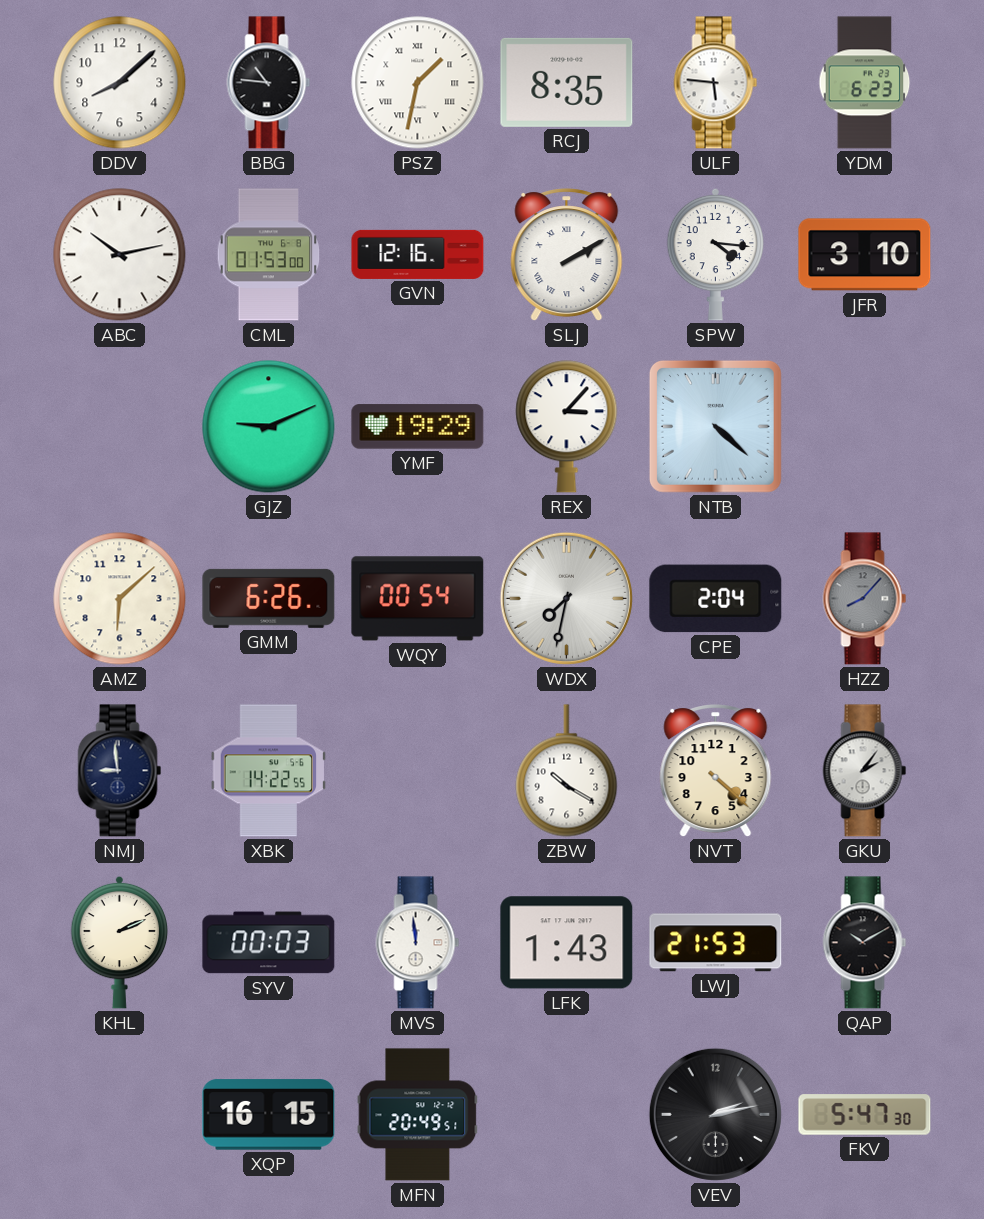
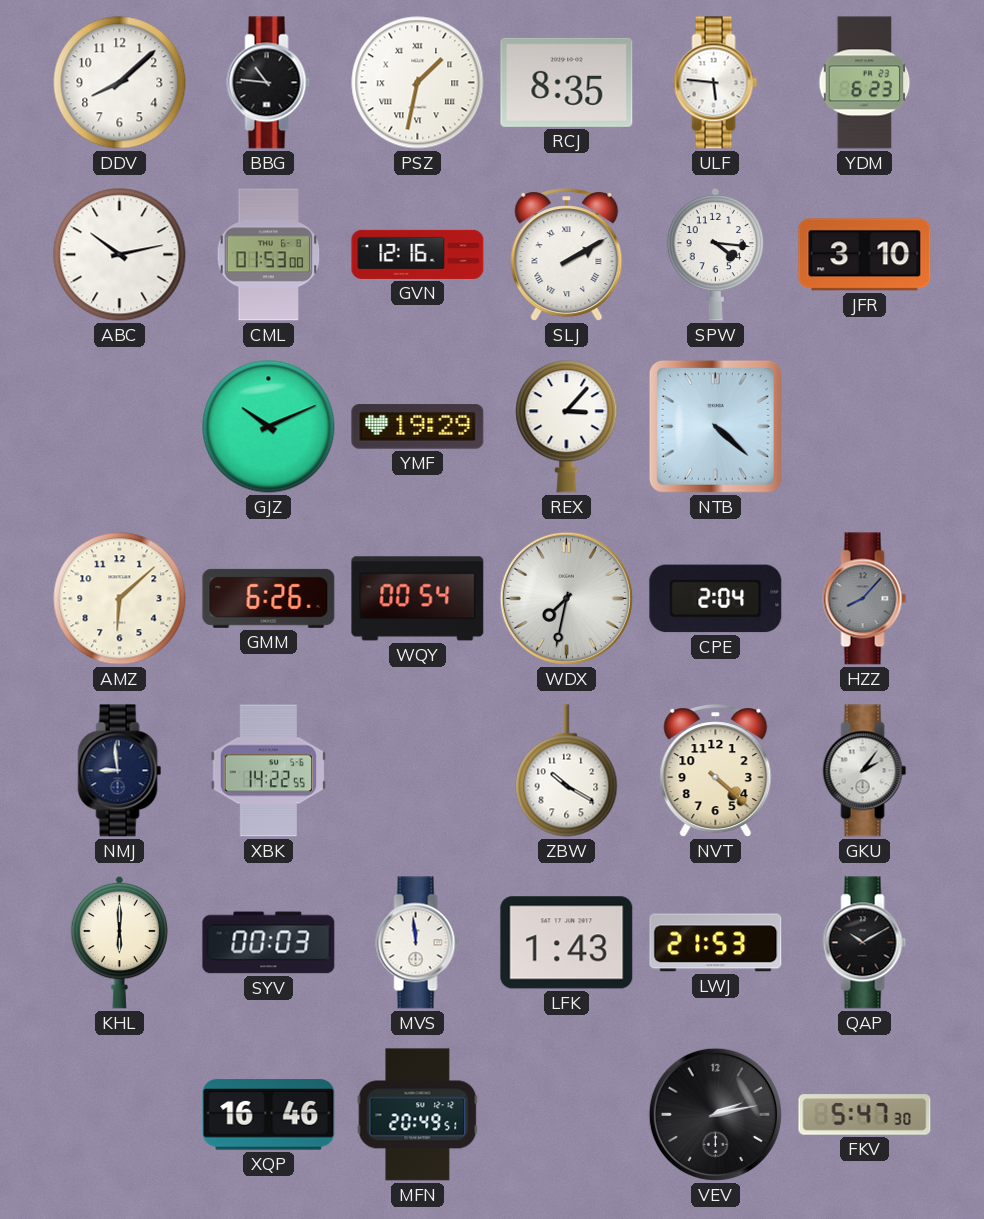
GJZ: 9:11 -> 10:11
KHL: 2:11 -> 6:00
XQP: 16:15 -> 16:46
